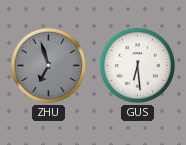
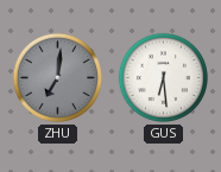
ZHU: 6:57 -> 7:01
